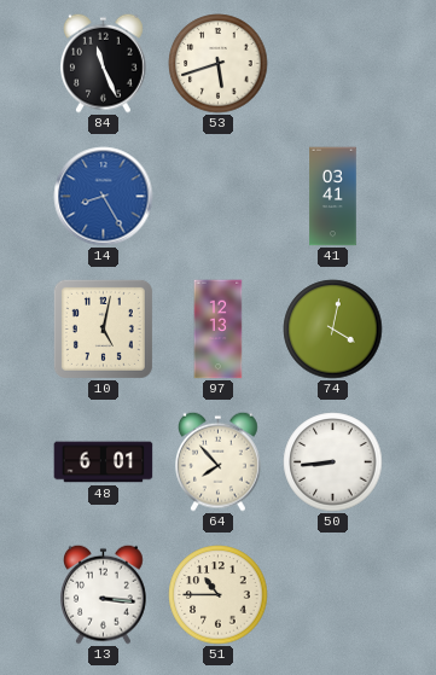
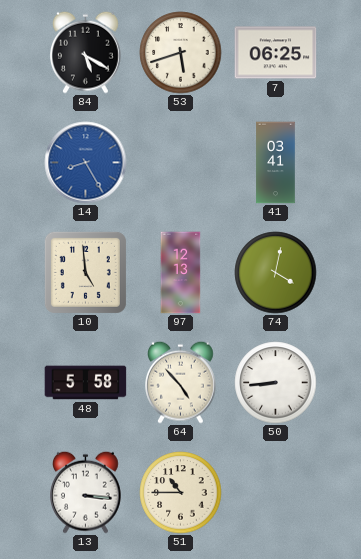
84: 11:26 -> 5:20
7: none -> 06:25
10: 5:02 -> 4:59
48: 6:01 -> 5:58
64: 7:53 -> 4:53
